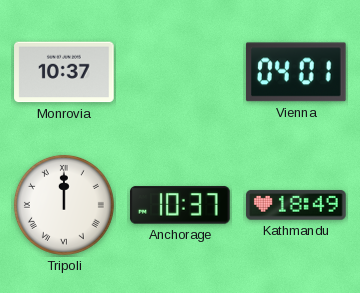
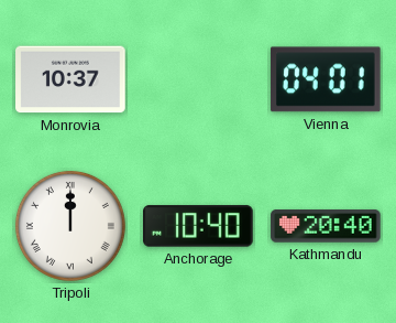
Anchorage: 10:37 -> 10:40
Kathmandu: 18:49 -> 20:40
